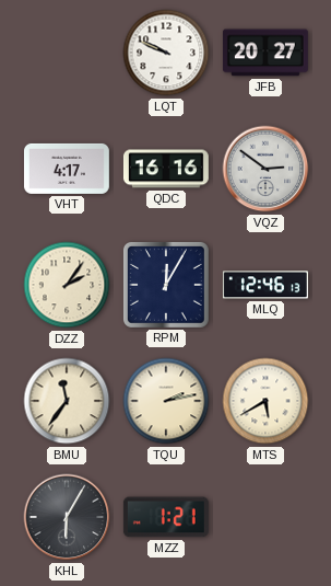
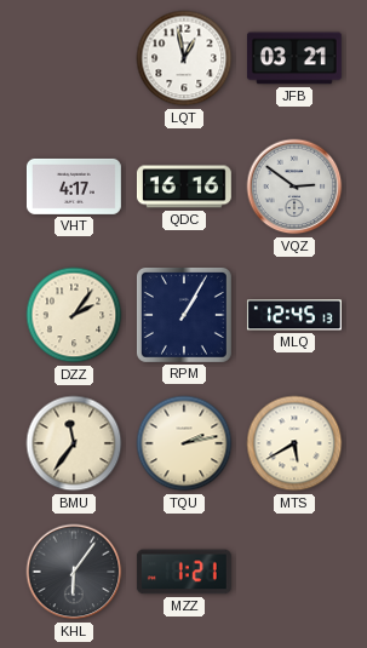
LQT: 9:49 -> 12:58
JFB: 20:27 -> 03:21
RPM: 12:05 -> 1:05
MLQ: 12:46 -> 12:45
KHL: 6:05 -> 6:06
